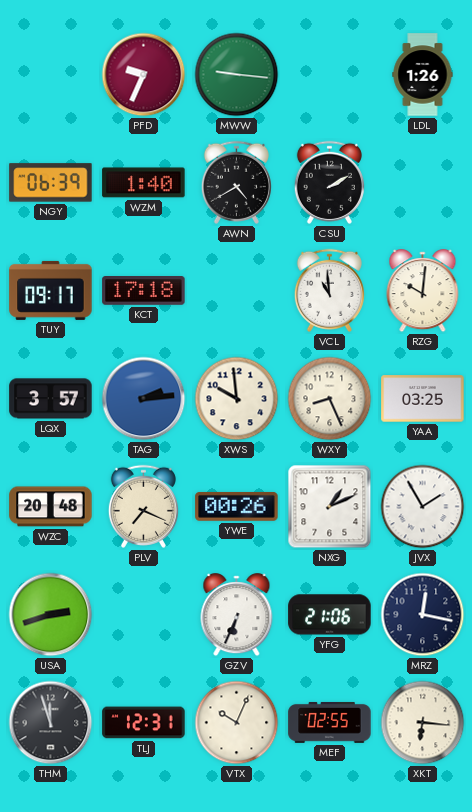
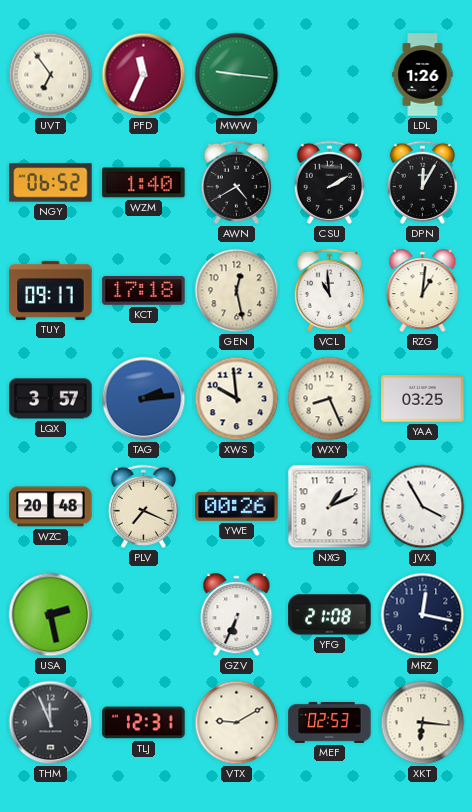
UVT: none -> 6:54
PFD: 9:34 -> 11:34
NGY: 06:39 -> 06:52
DPN: none -> 12:05
GEN: none -> 12:28
RZG: 10:01 -> 1:01
JVX: 1:55 -> 3:55
USA: 2:42 -> 2:28
YFG: 21:06 -> 21:08
THM: 11:57 -> 11:56
VTX: 10:04 -> 9:10
MEF: 02:55 -> 02:53
